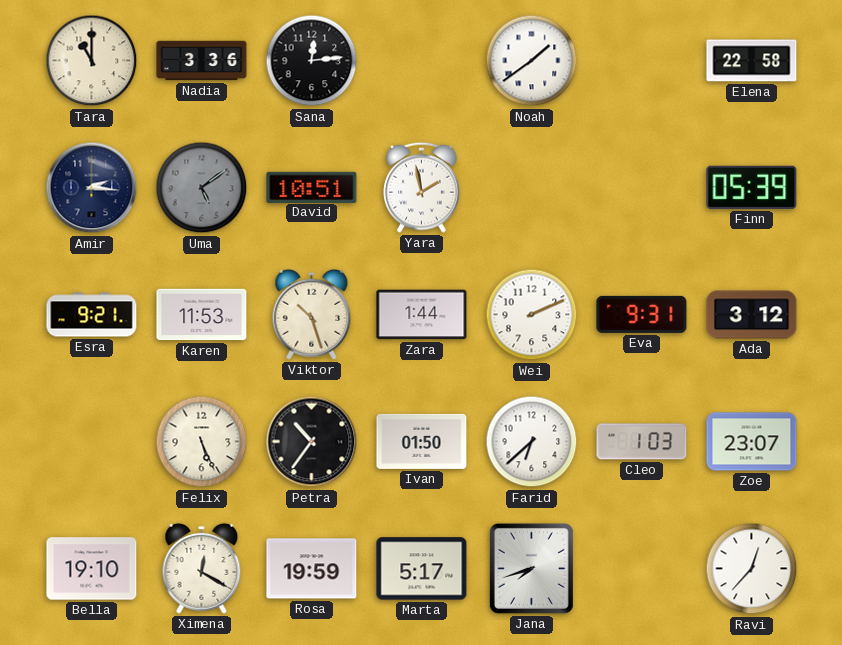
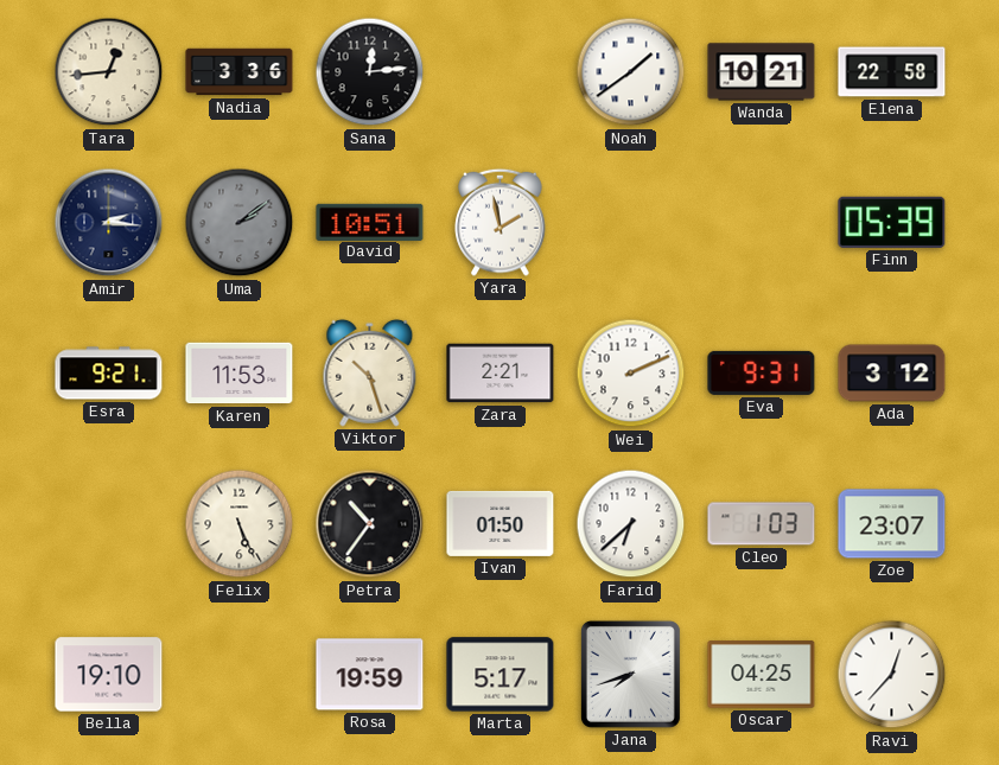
Tara: 11:00 -> 12:44
Wanda: none -> 10:21
Uma: 5:09 -> 2:09
Zara: 1:44 -> 2:21
Ximena: 12:20 -> none
Oscar: none -> 04:25
